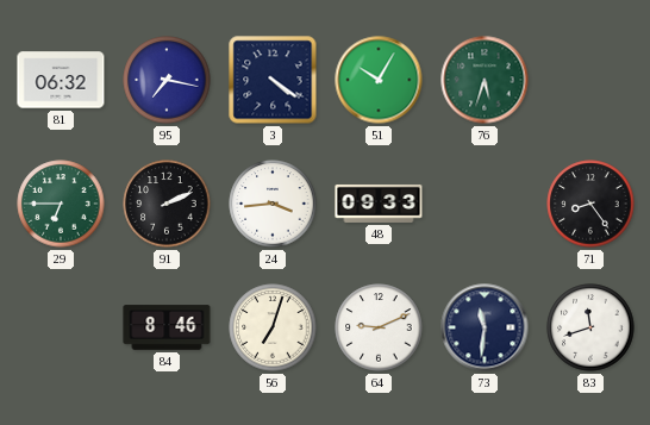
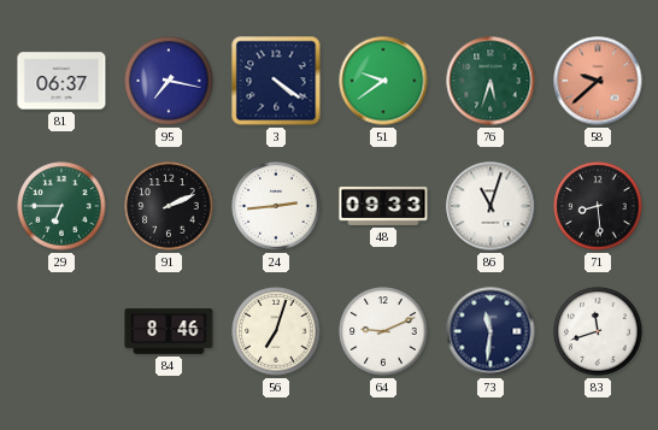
81: 06:32 -> 06:37
51: 10:05 -> 9:39
58: none -> 9:38
24: 3:44 -> 2:44
86: none -> 11:03
71: 8:24 -> 8:29
